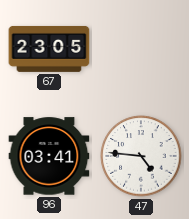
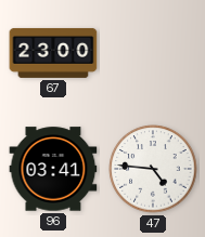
67: 23:05 -> 23:00
